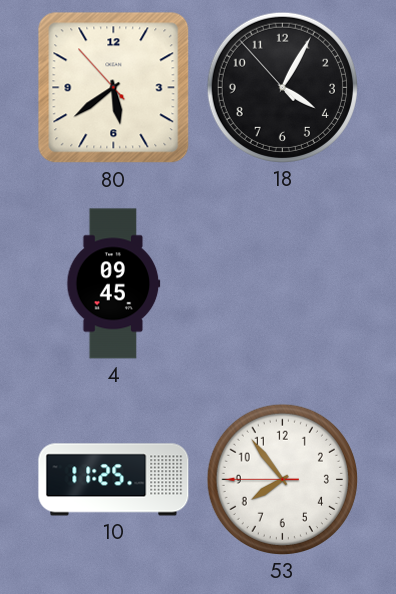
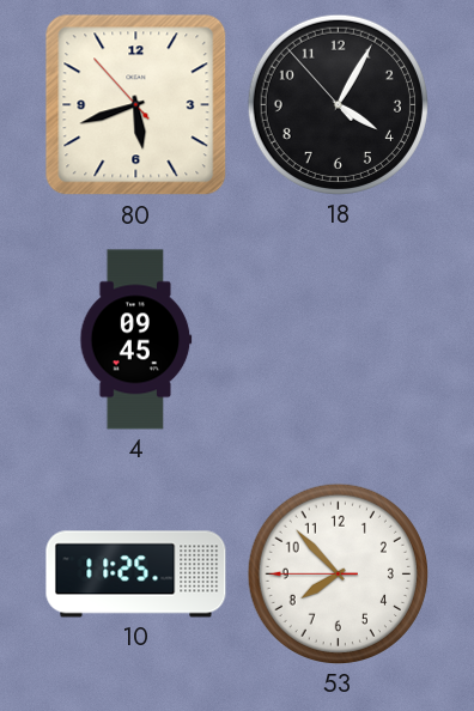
80: 5:38 -> 5:41
53: 7:53 -> 7:52
